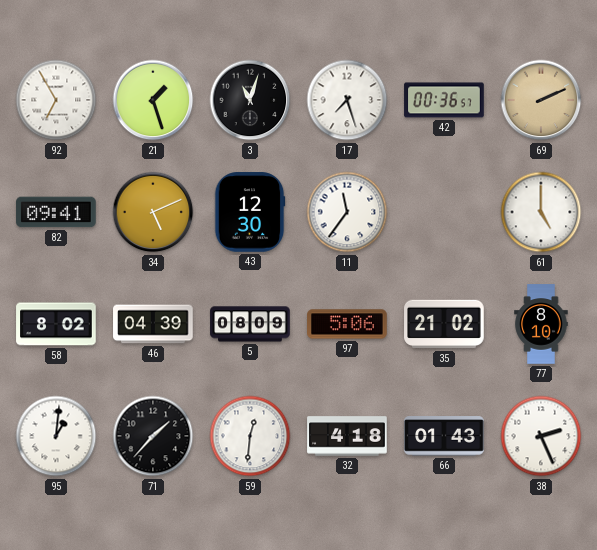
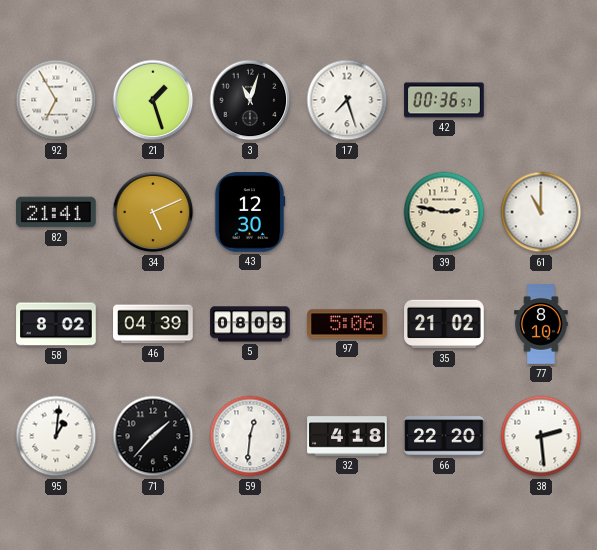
69: 2:11 -> none
82: 09:41 -> 21:41
11: 11:36 -> none
39: none -> 2:47
61: 5:00 -> 11:00
66: 01:43 -> 22:20
38: 2:26 -> 2:29
